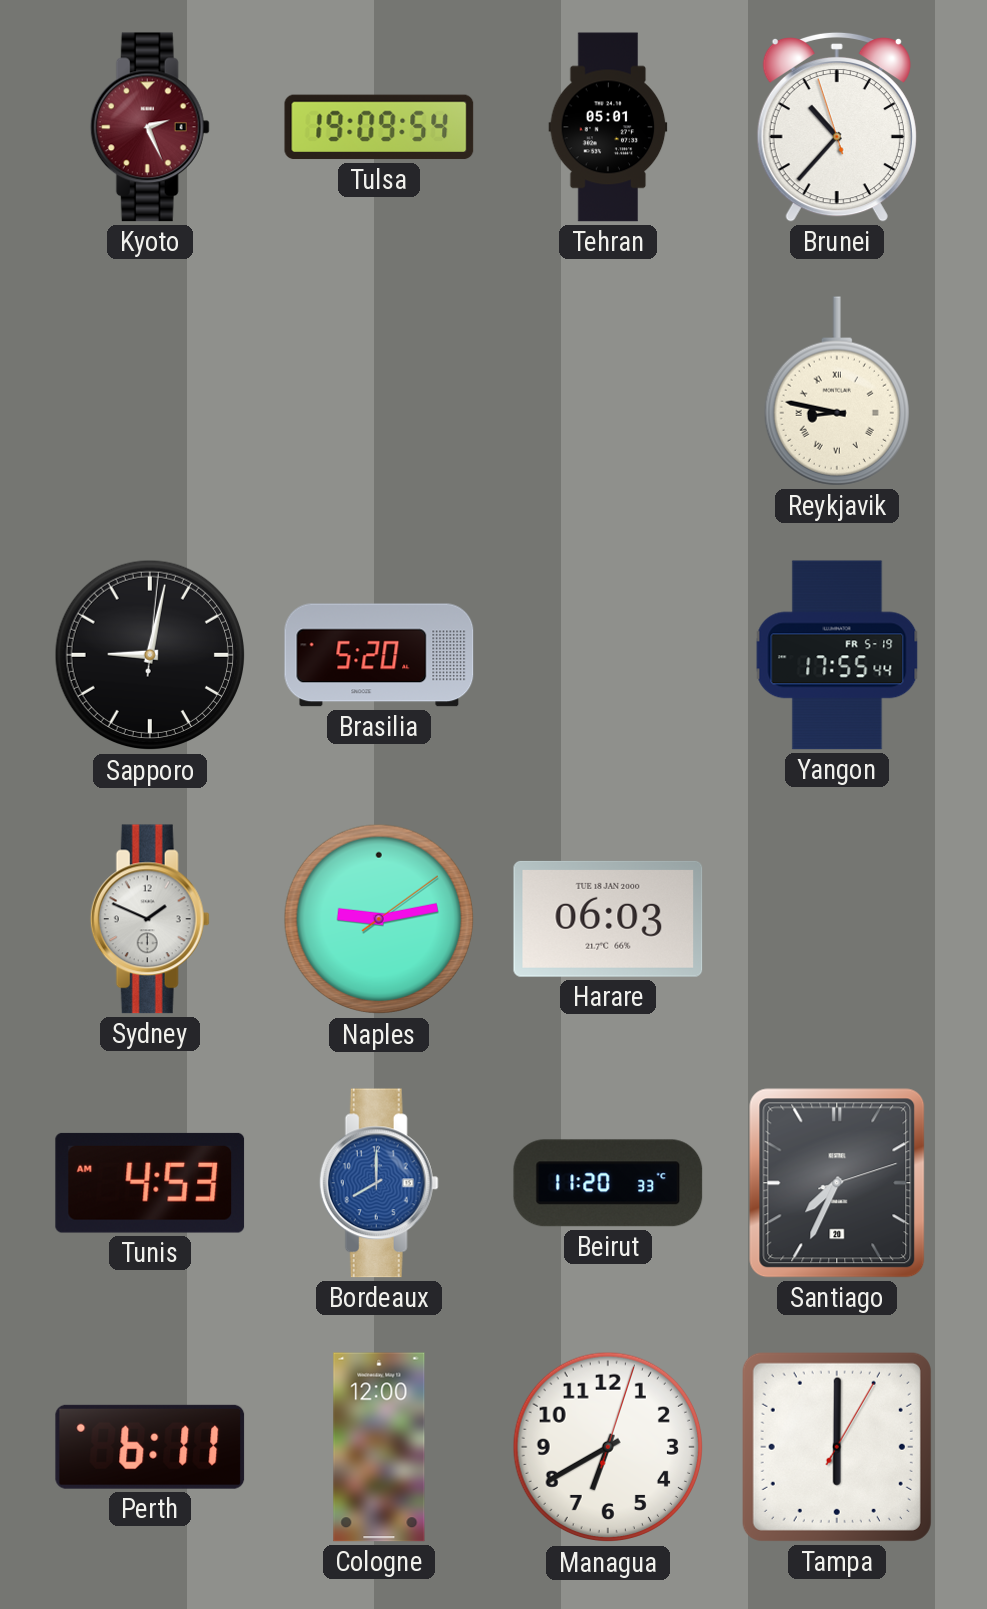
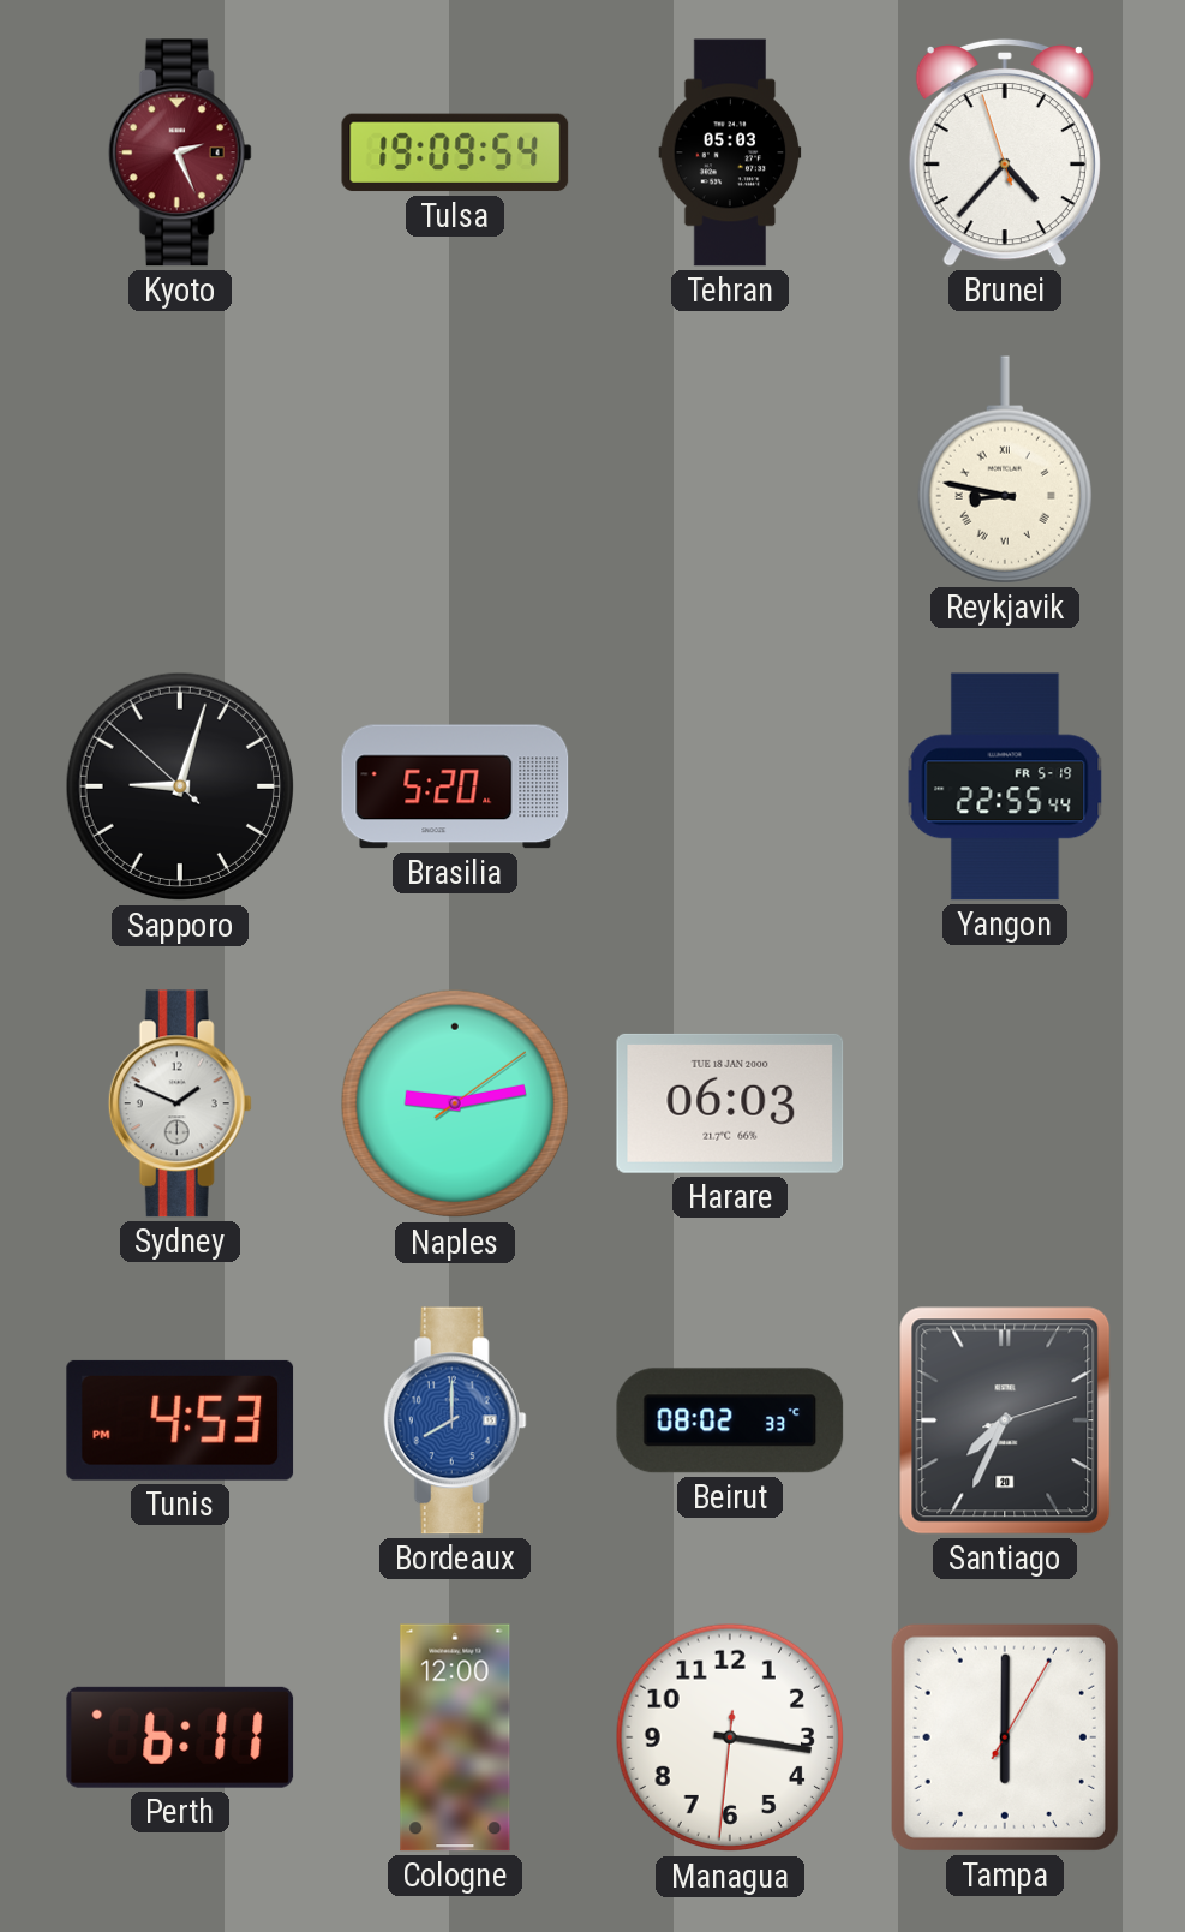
Tehran: 05:01 -> 05:03
Brunei: 10:36 -> 4:36
Sapporo: 9:02:01 -> 9:02:52
Yangon: 17:55 -> 22:55
Tunis: 4:53 AM -> 4:53 PM
Beirut: 11:20 -> 08:02
Managua: 6:40 -> 3:16
